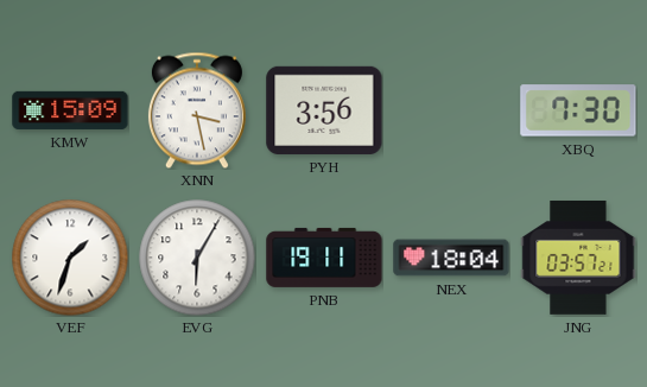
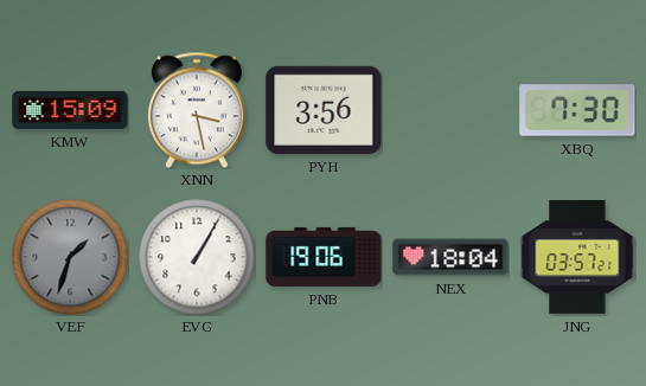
VEF dial: white -> grey
EVG: 6:05 -> 1:05
PNB: 19:11 -> 19:06
